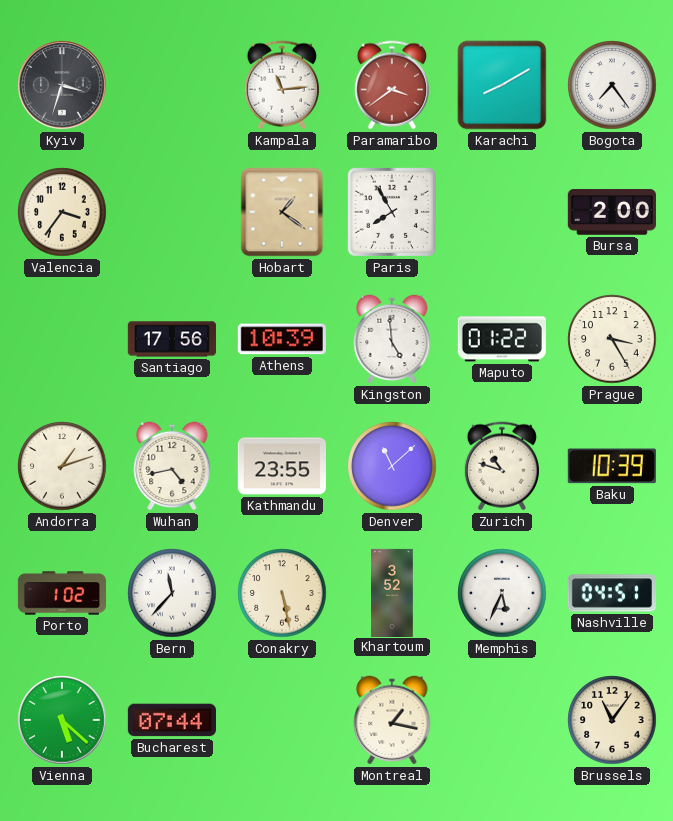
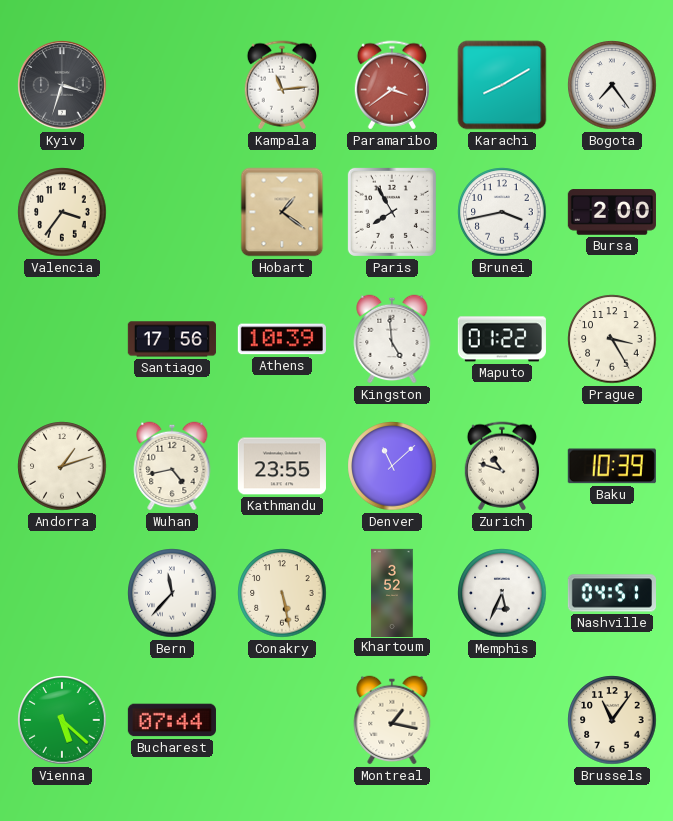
Brunei: none -> 3:43
Porto: 1:02 -> none
